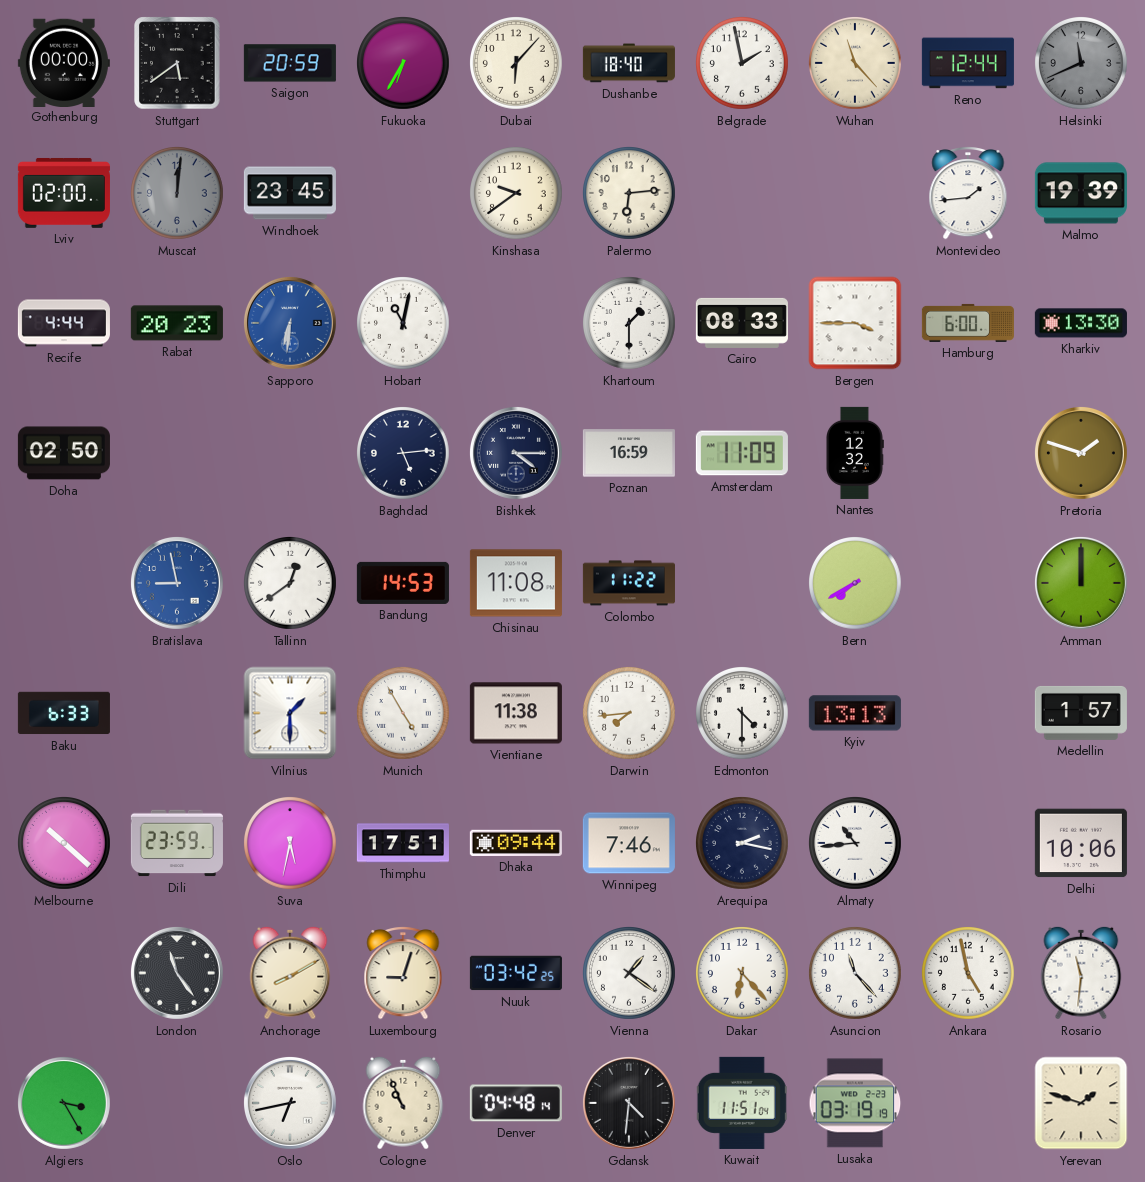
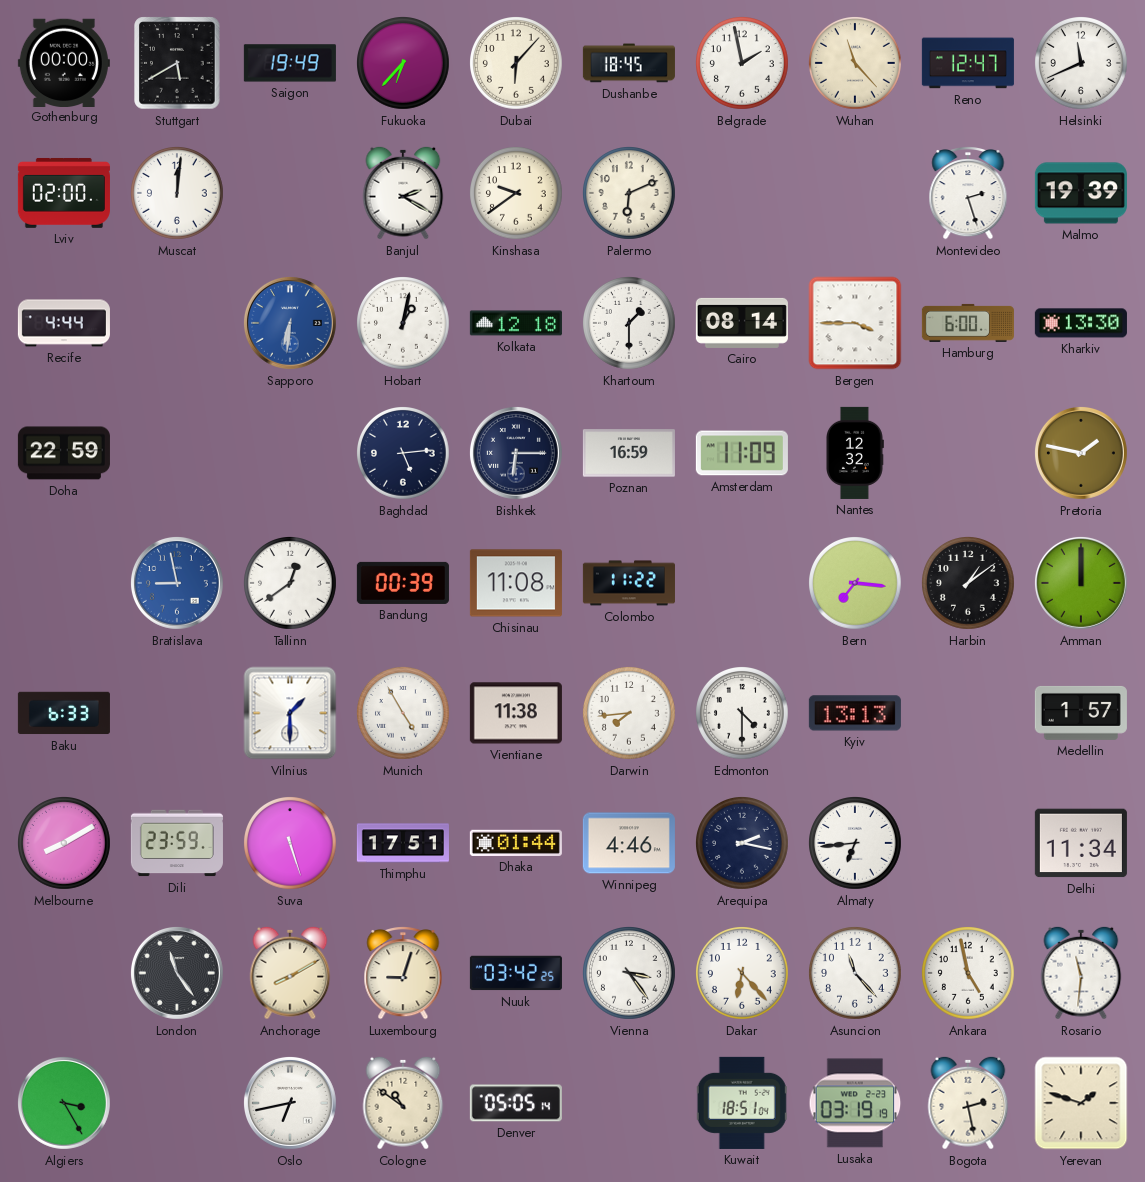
Stuttgart: 5:39 -> 5:40
Saigon: 20:59 -> 19:49
Fukuoka: 6:35 -> 6:37
Dushanbe: 18:40 -> 18:45
Reno: 12:44 -> 12:47
Helsinki dial: grey -> white
Muscat dial: grey -> white
Windhoek: 23:45 -> none
Banjul: none -> 2:20
Palermo: 6:14 -> 6:11
Montevideo: 1:44 -> 2:27
Rabat: 20:23 -> none
Hobart: 11:02 -> 1:02
Kolkata: none -> 12:18
Cairo: 08:33 -> 08:14
Doha: 02:50 -> 22:59
Bishkek: 4:15 -> 6:15
Pretoria: 1:48 -> 1:47
Bandung: 14:53 -> 00:39
Bern: 7:40 -> 7:16
Harbin: none -> 1:09
Melbourne: 10:22 -> 8:10
Suva: 5:32 -> 5:27
Dhaka: 09:44 -> 01:44
Winnipeg: 7:46 -> 4:46
Almaty: 10:44 -> 6:44
Delhi: 10:06 -> 11:34
Vienna: 1:21 -> 3:24
Cologne: 10:56 -> 10:51
Denver: 04:48 -> 05:05
Gdansk: 4:31 -> none
Kuwait: 11:51 -> 18:51
Bogota: none -> 2:28
